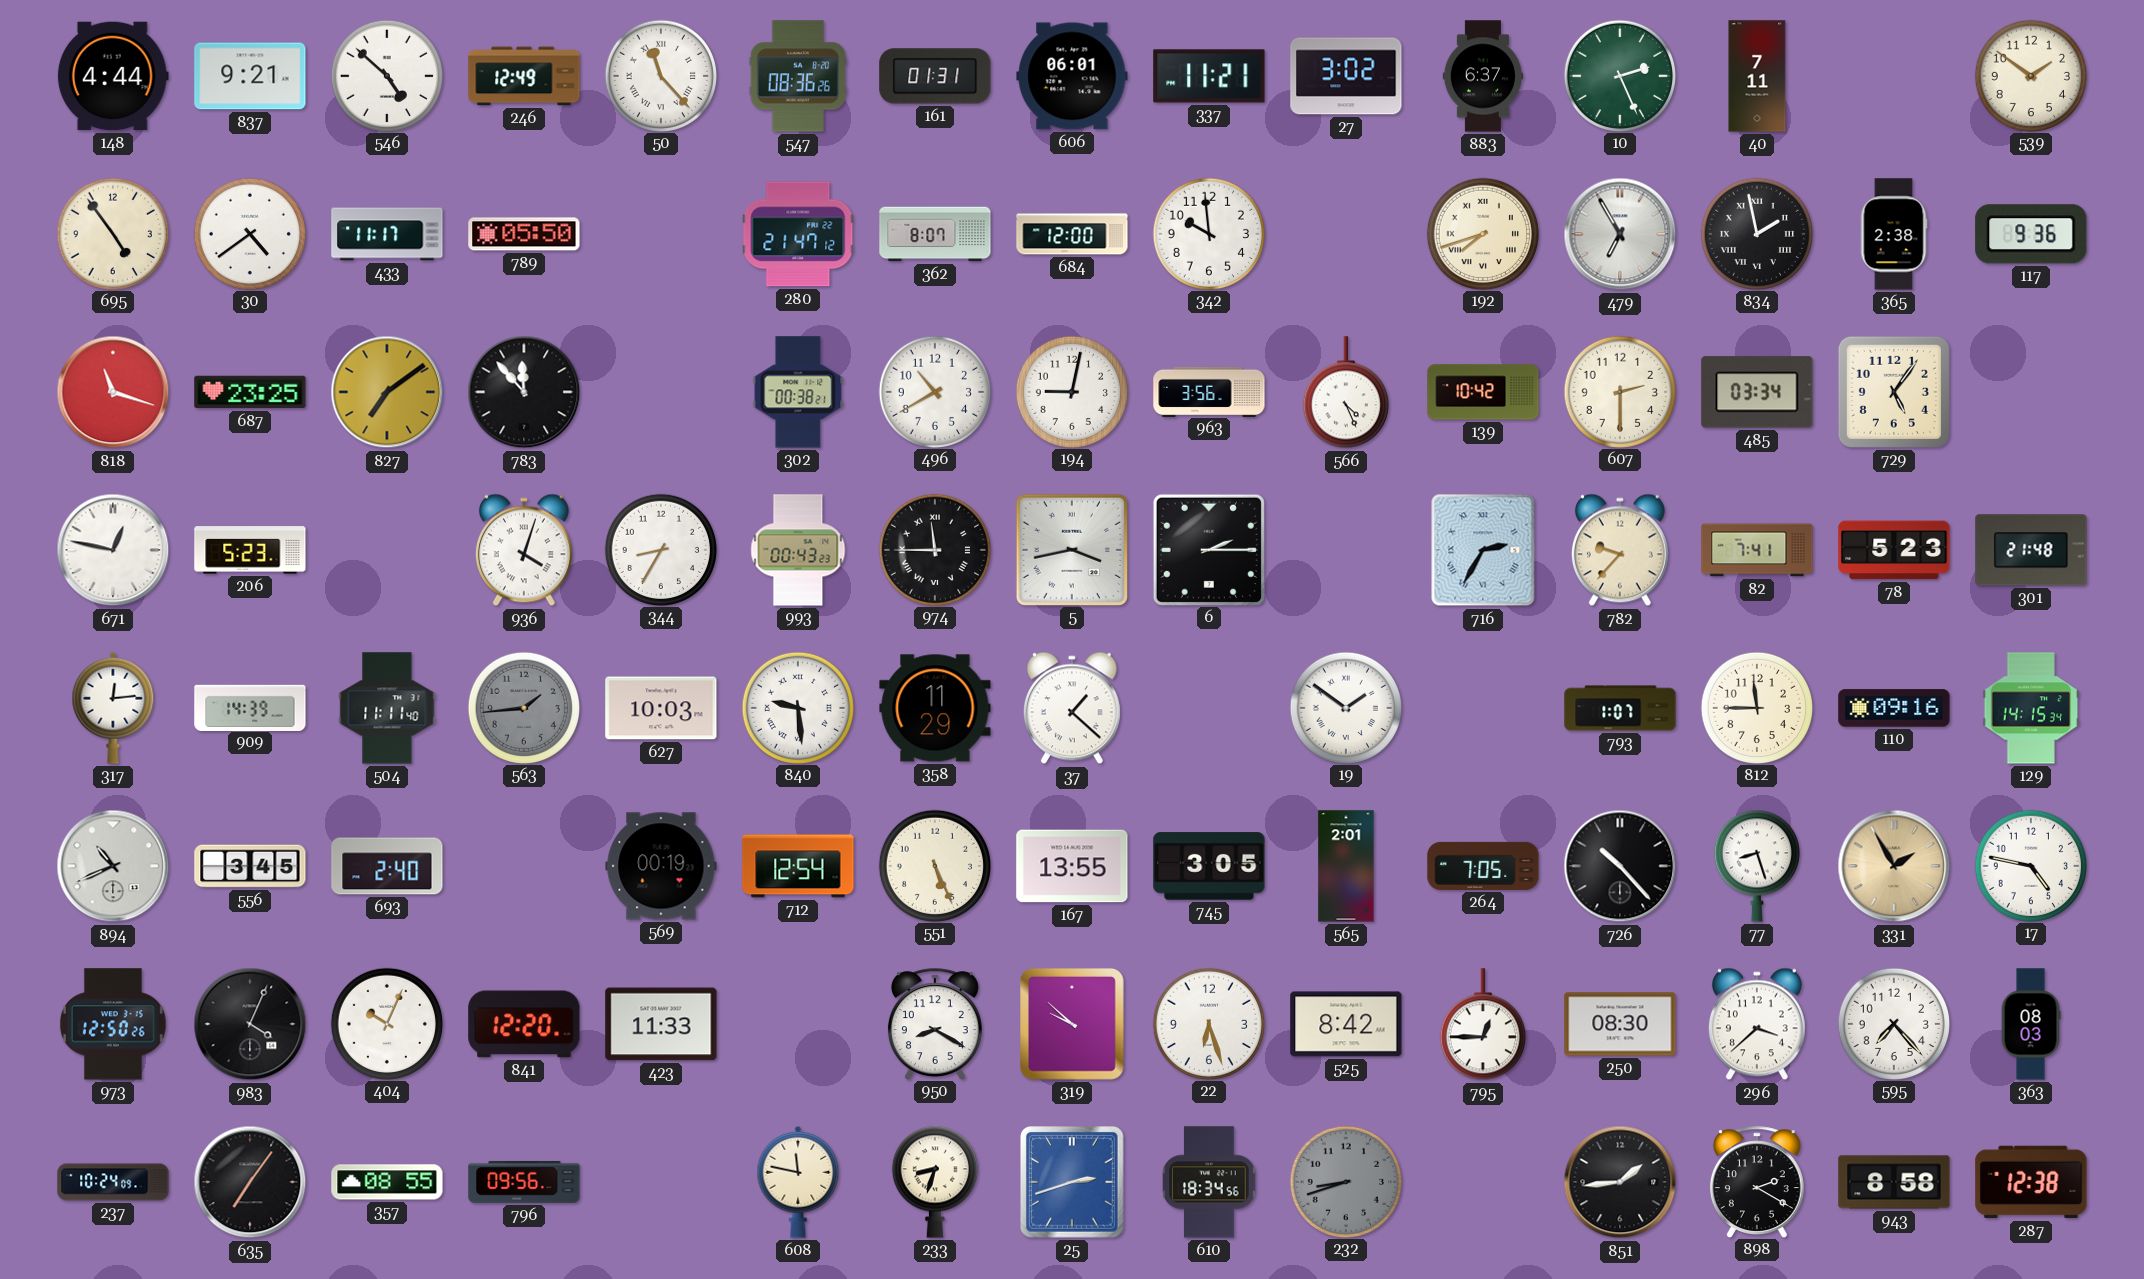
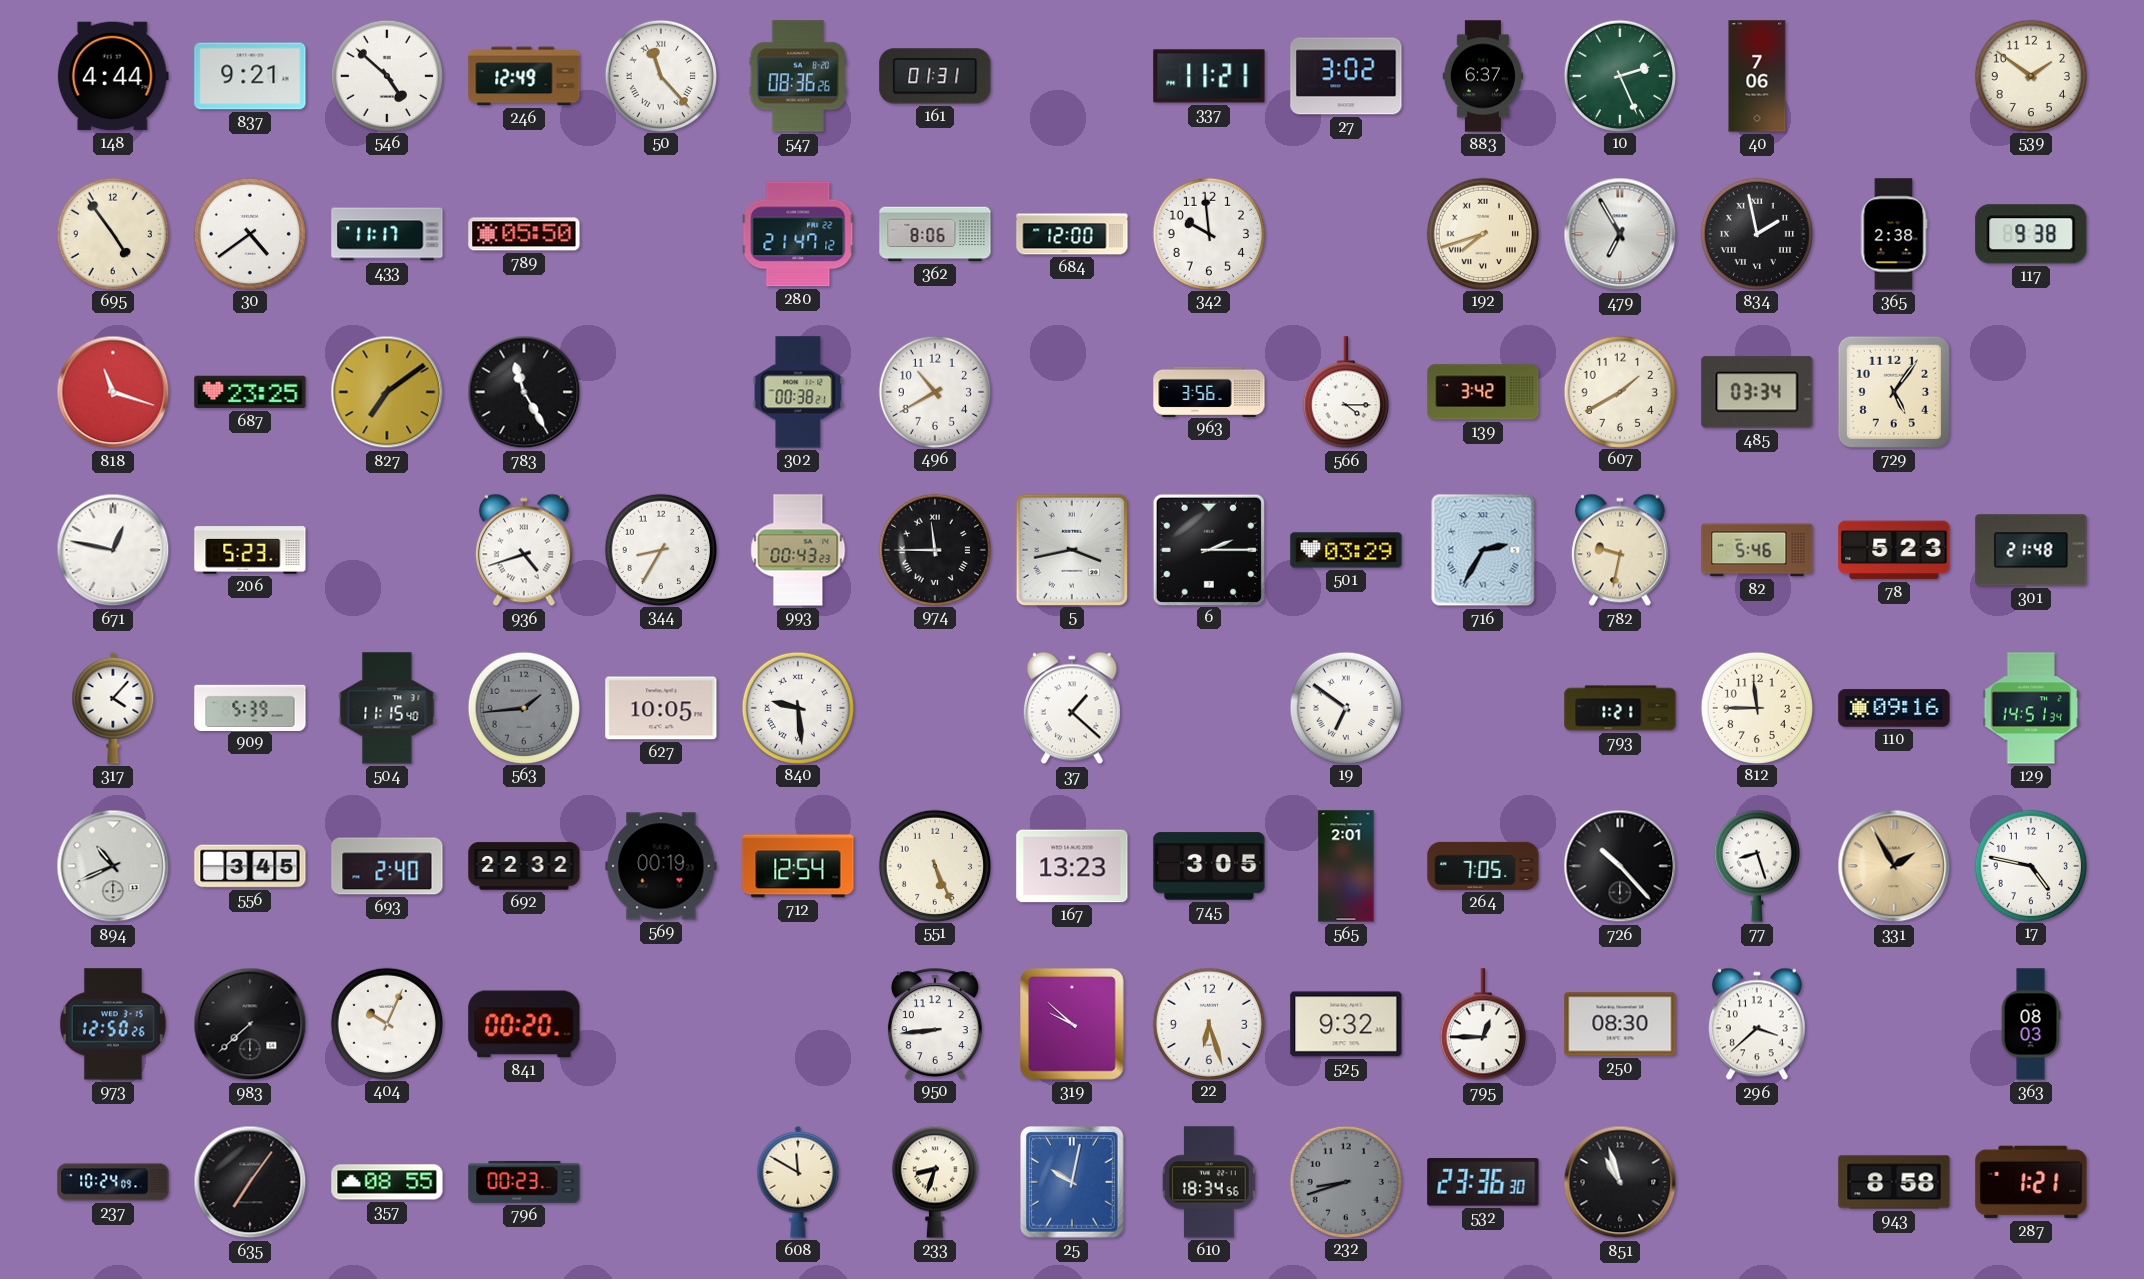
606: 06:01 -> none
40: 7:11 -> 7:06
362: 8:07 -> 8:06
117: 9:36 -> 9:38
783: 11:53 -> 11:25
194: 9:02 -> none
566: 4:26 -> 4:15
139: 10:42 -> 3:42
607: 2:30 -> 1:40
936: 4:03 -> 4:42
501: none -> 03:29
782: 9:37 -> 9:32
82: 7:41 -> 5:46
317: 12:14 -> 4:07
909: 14:39 -> 5:39
504: 11:11 -> 11:15
627: 10:03 -> 10:05
358: 11:29 -> none
19: 1:51 -> 6:51
793: 1:07 -> 1:21
129: 14:15 -> 14:51
692: none -> 22:32
167: 13:55 -> 13:23
983: 4:04 -> 7:38
841: 12:20 -> 00:20
423: 11:33 -> none
950: 8:20 -> 8:44
525: 8:42 -> 9:32
595: 7:23 -> none
796: 09:56 -> 00:23
608: 11:47 -> 11:50
25: 2:42 -> 10:02
532: none -> 23:36
851: 1:44 -> 10:57
898: 2:20 -> none
287: 12:38 -> 1:21
